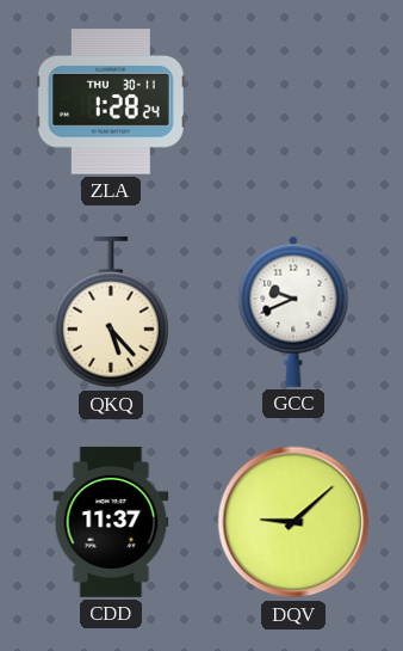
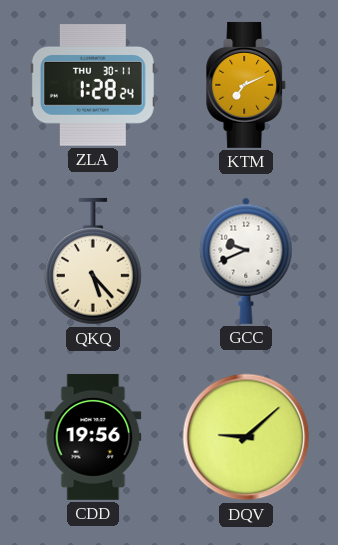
KTM: none -> 7:11
CDD: 11:37 -> 19:56
